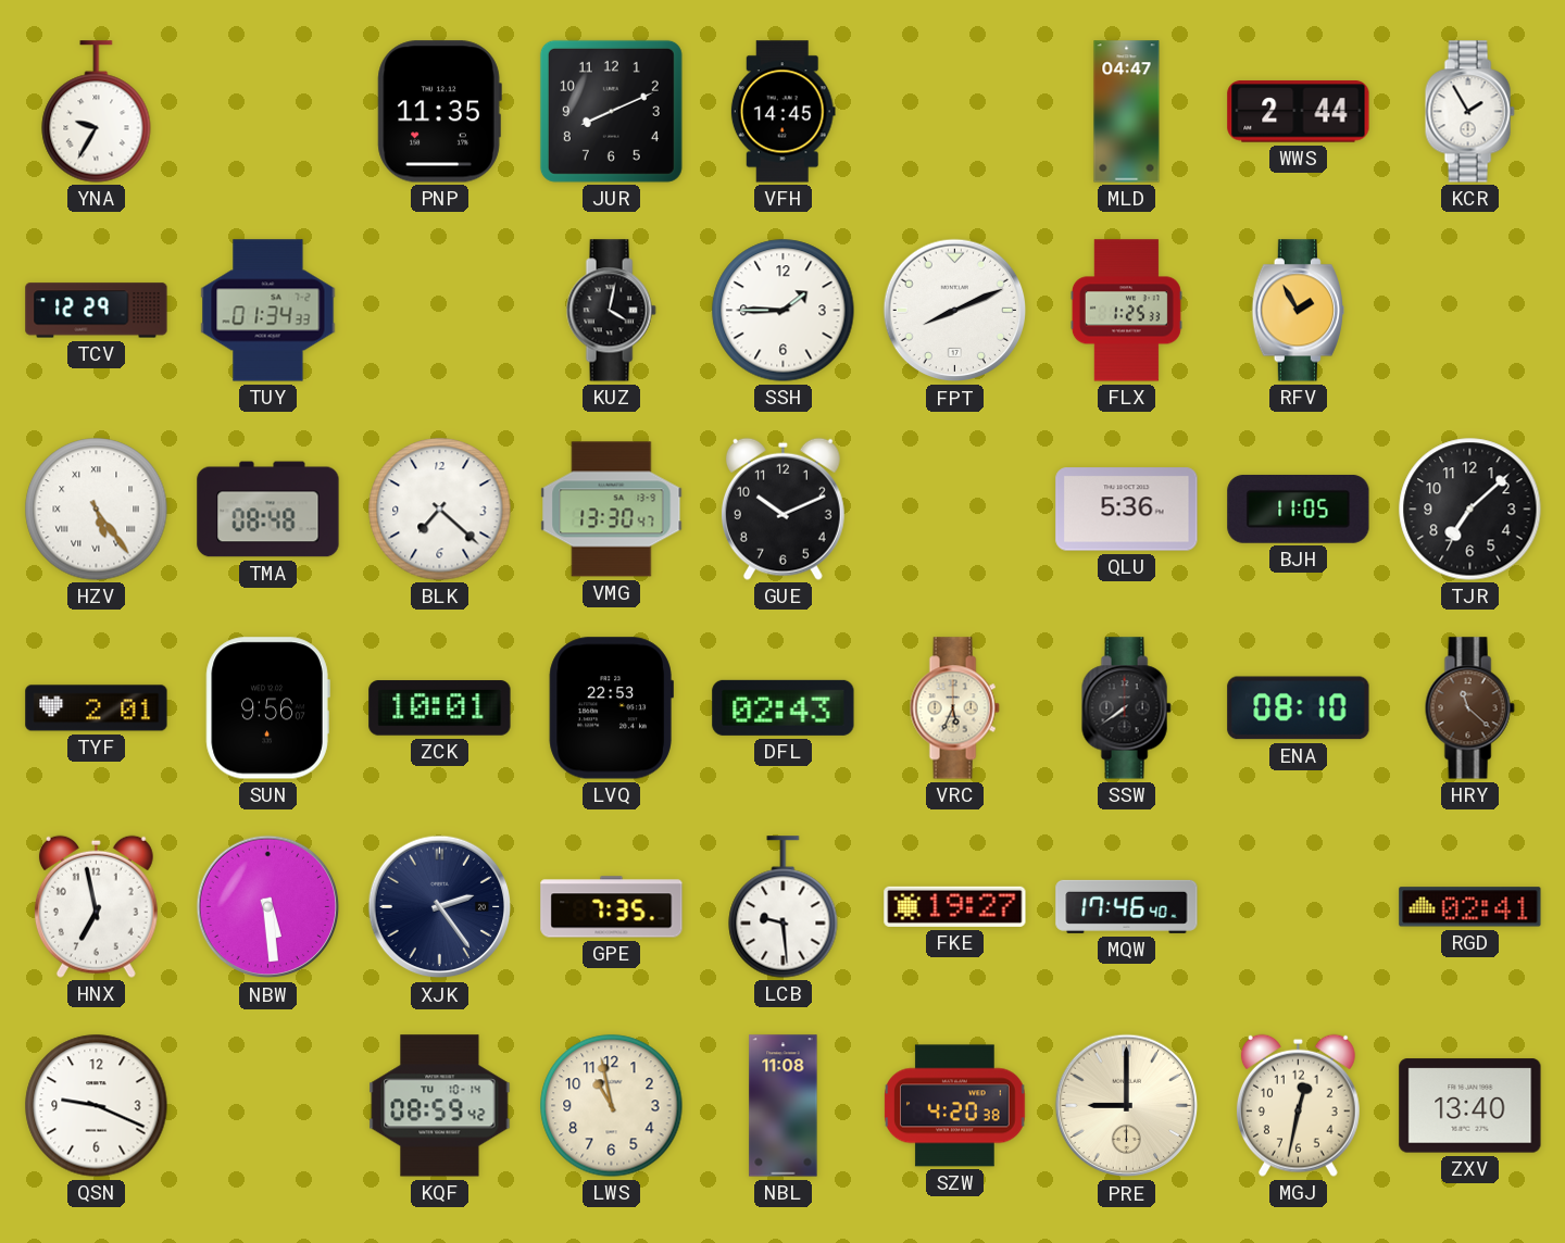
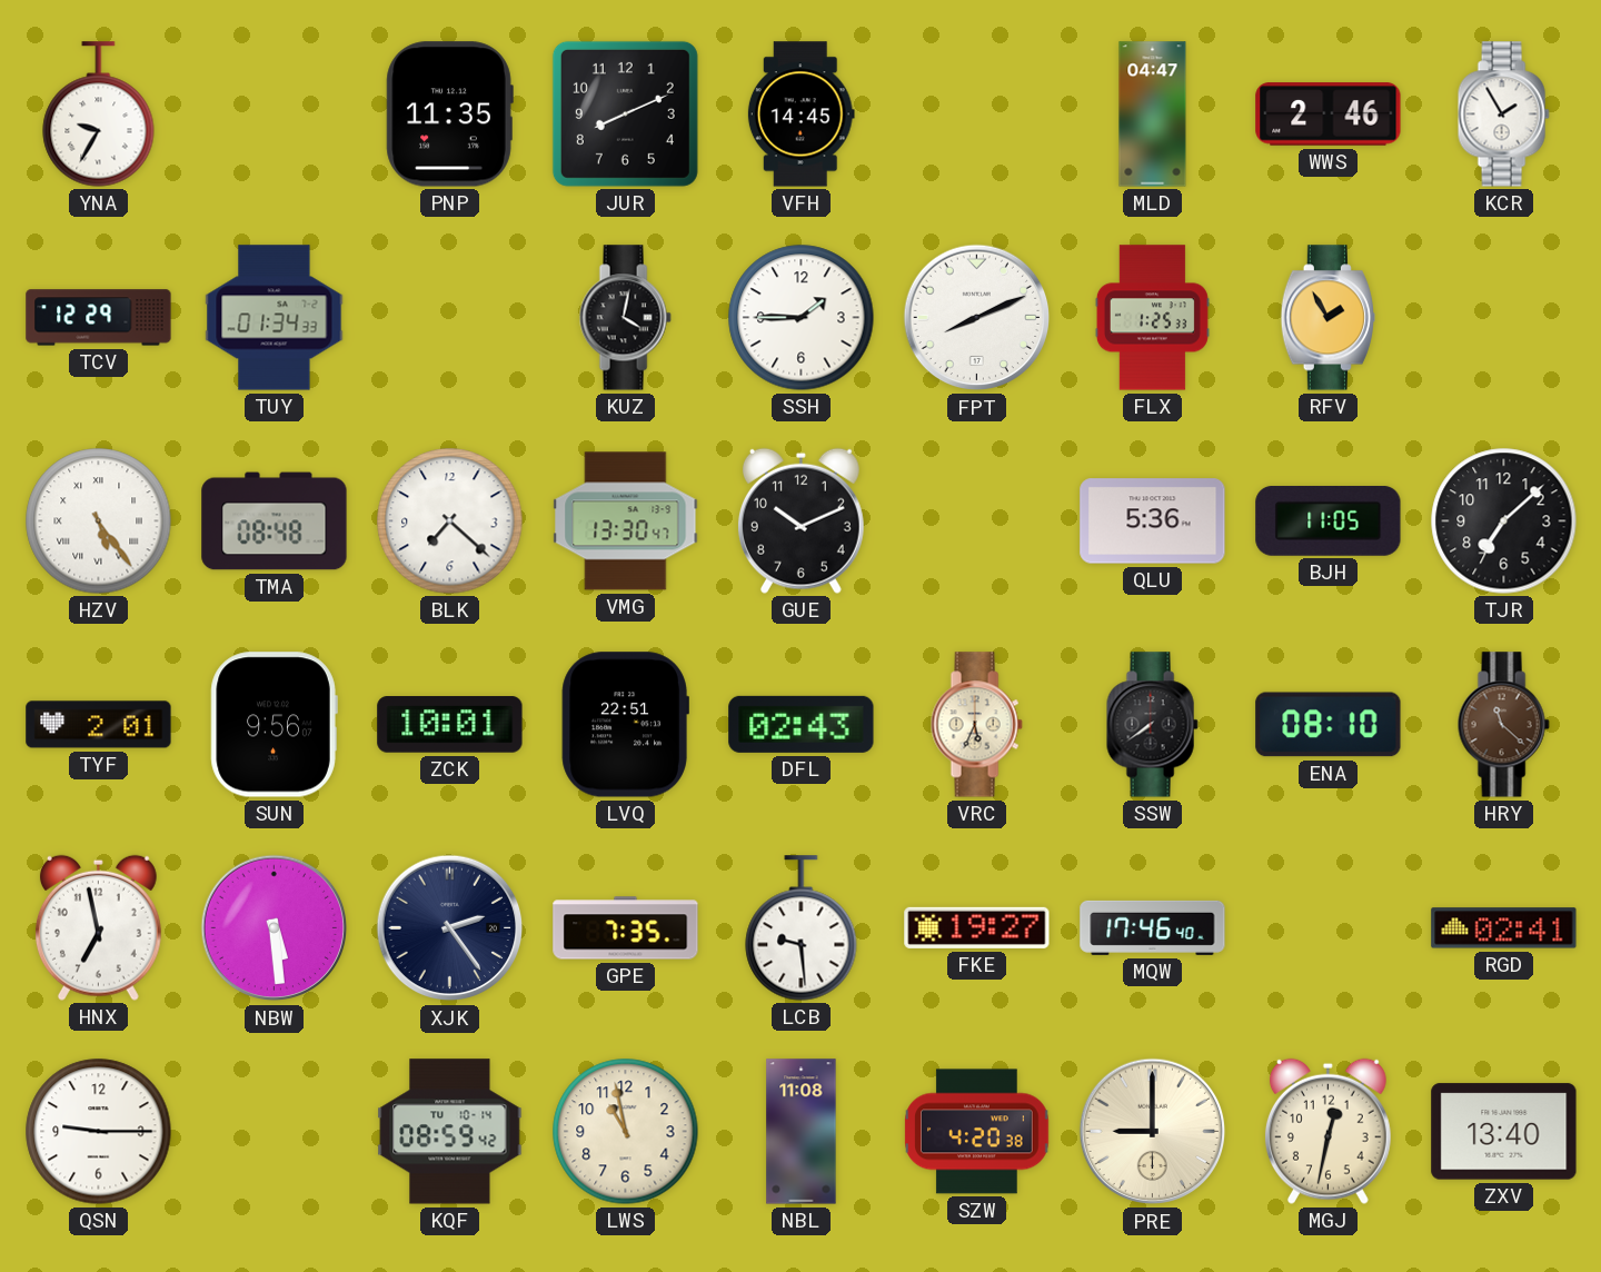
WWS: 2:44 -> 2:46
LVQ: 22:53 -> 22:51
QSN: 9:19 -> 9:15
